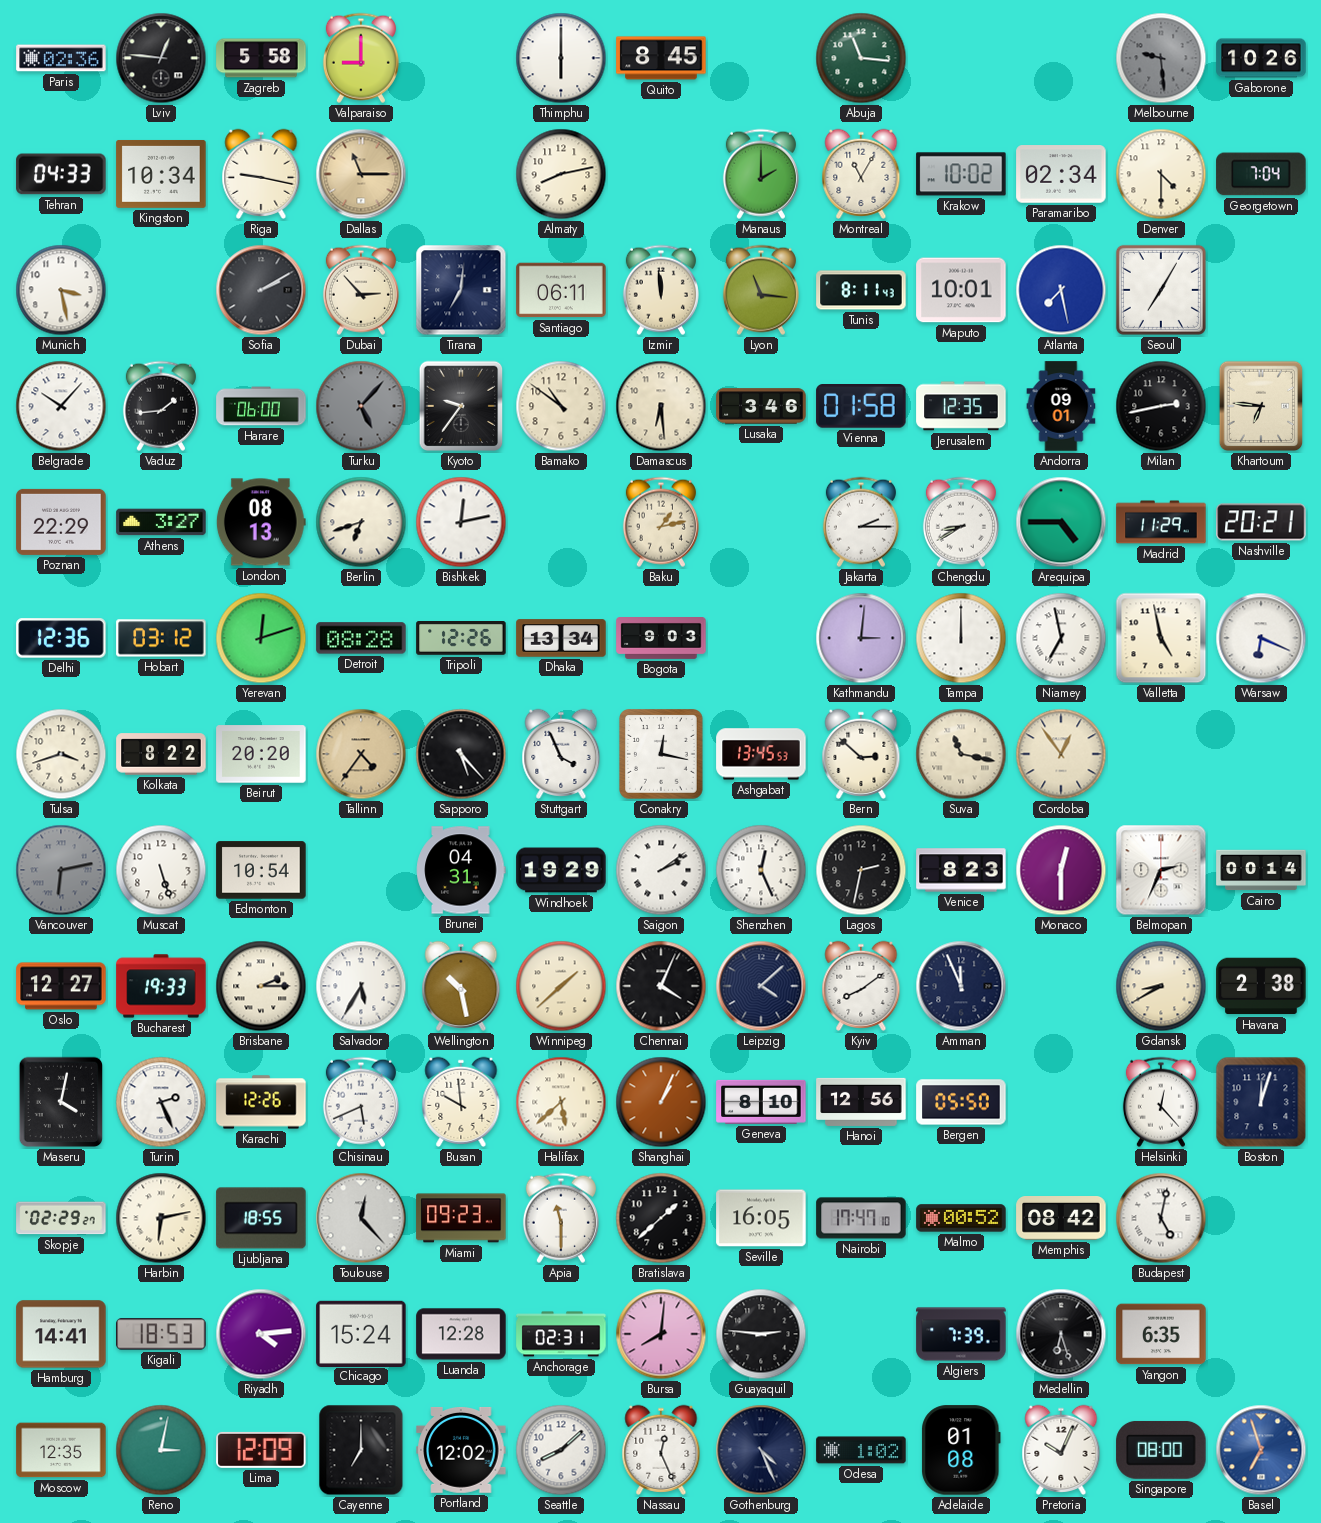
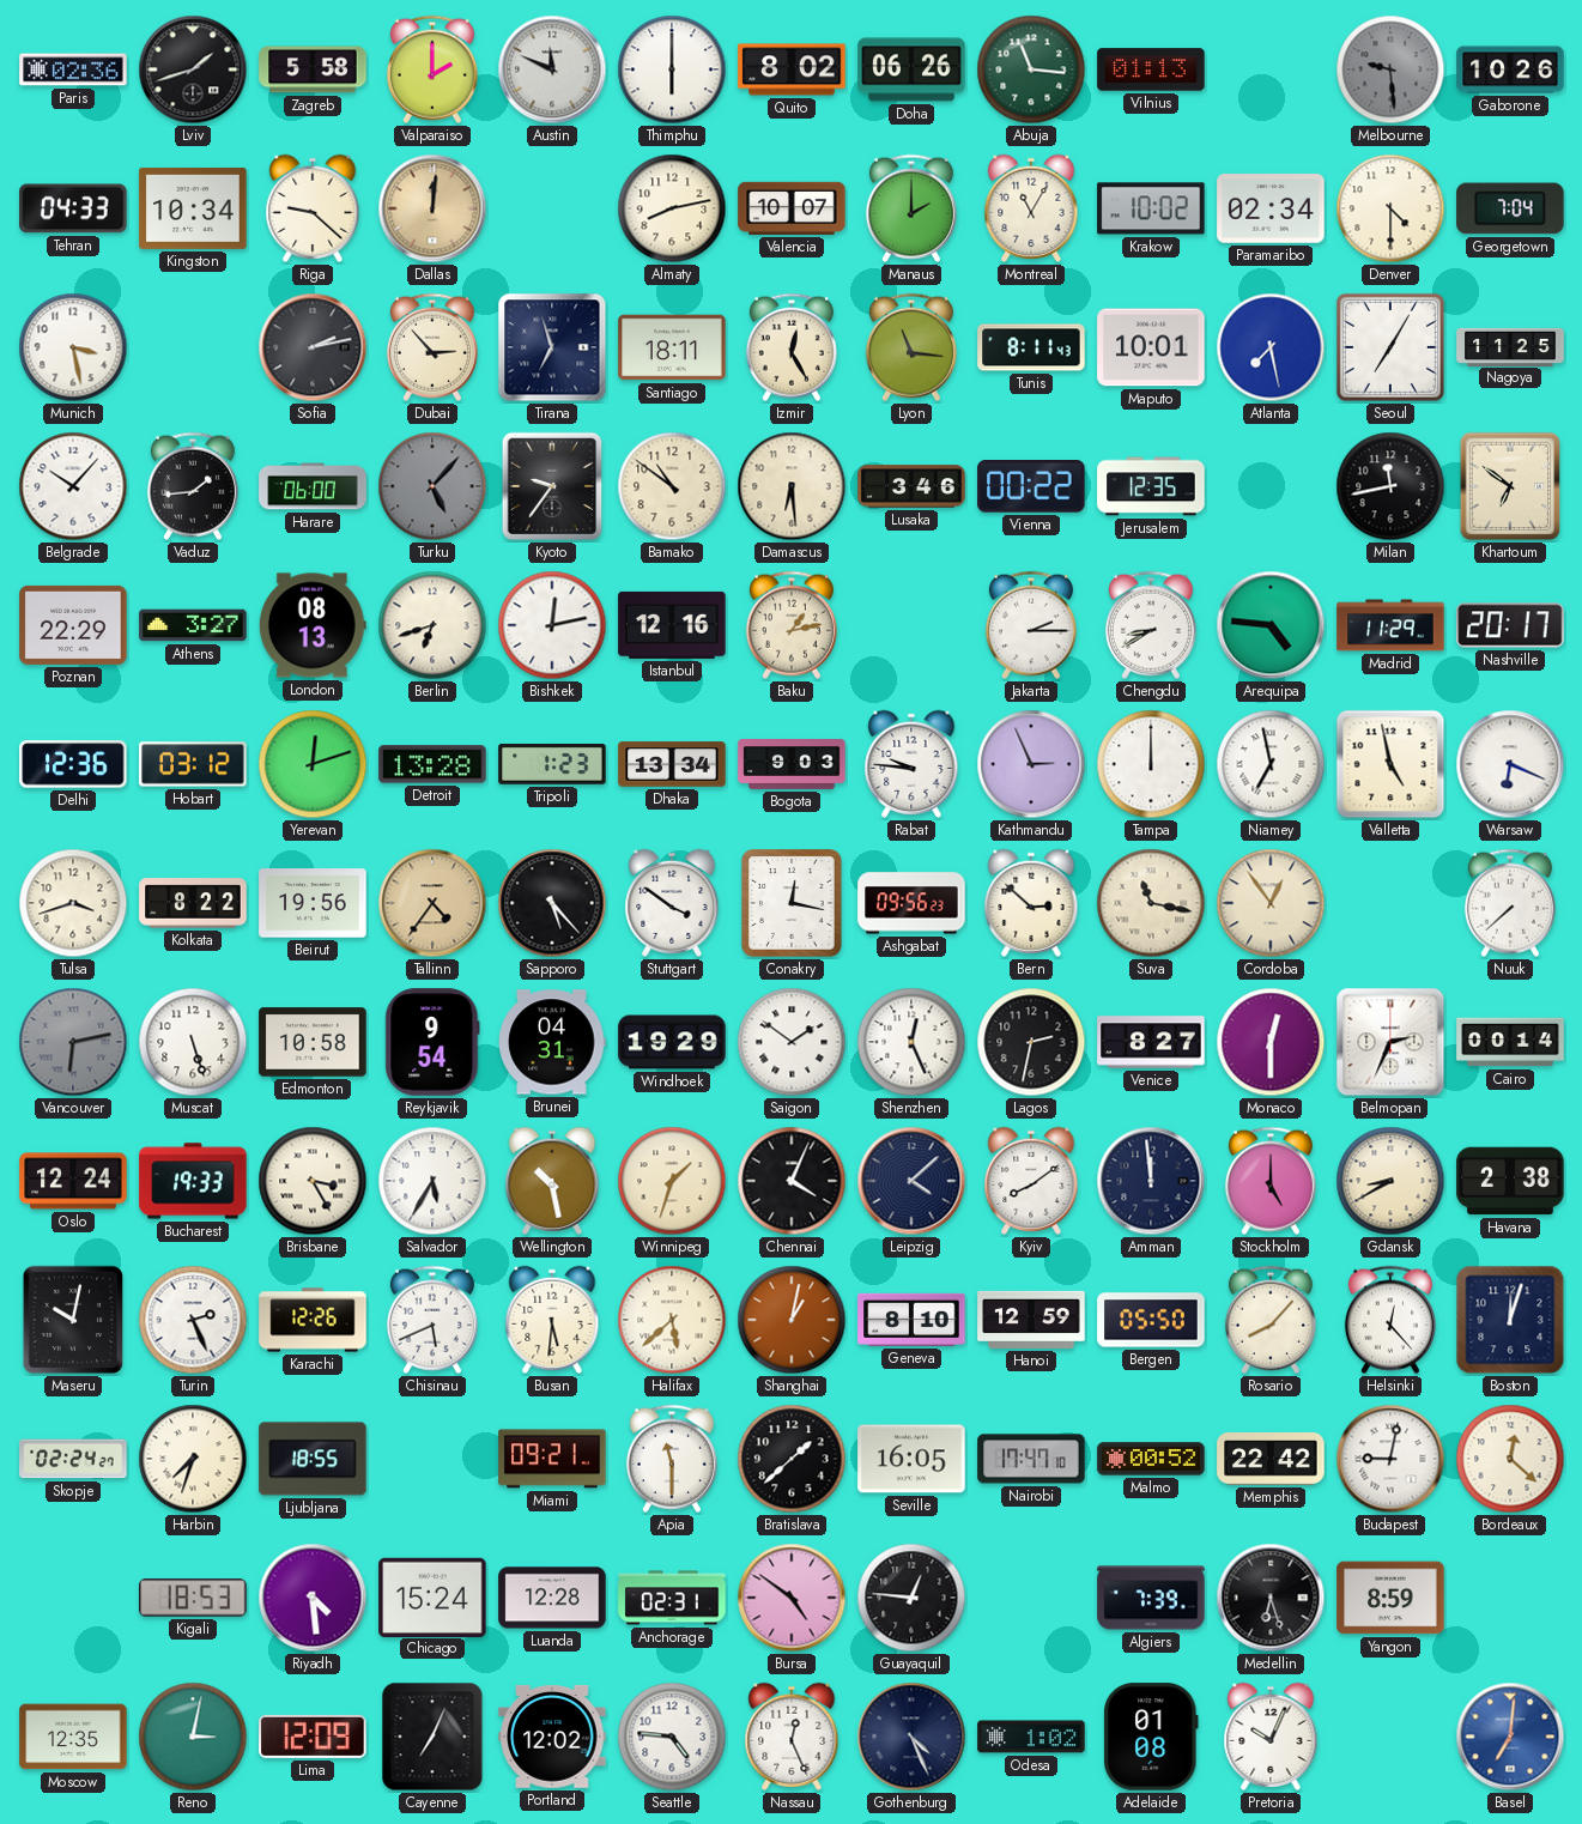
Lviv: 12:46 -> 1:42
Valparaiso: 9:00 -> 2:00
Austin: none -> 11:49
Quito: 8:45 -> 8:02
Doha: none -> 06:26
Vilnius: none -> 01:13
Riga: 9:17 -> 9:22
Dallas: 11:15 -> 12:01
Valencia: none -> 10:07
Sofia: 2:10 -> 2:13
Tirana: 7:01 -> 6:57
Santiago: 06:11 -> 18:11
Izmir: 11:59 -> 12:25
Nagoya: none -> 11:25
Vienna: 01:58 -> 00:22
Andorra: 09:01 -> none
Milan: 2:43 -> 11:43
Khartoum: 6:46 -> 6:51
Istanbul: none -> 12:16
Arequipa: 4:45 -> 4:46
Nashville: 20:21 -> 20:17
Detroit: 08:28 -> 13:28
Tripoli: 12:26 -> 1:23
Rabat: none -> 9:46
Kathmandu: 3:01 -> 2:56
Beirut: 20:20 -> 19:56
Stuttgart: 3:56 -> 3:51
Ashgabat: 13:45 -> 09:56
Nuuk: none -> 7:38
Edmonton: 10:54 -> 10:58
Reykjavik: none -> 9:54
Saigon: 2:09 -> 1:51
Venice: 8:23 -> 8:27
Oslo: 12:27 -> 12:24
Brisbane: 2:15 -> 3:25
Winnipeg: 1:38 -> 1:33
Amman: 11:56 -> 11:59
Stockholm: none -> 5:00
Maseru: 4:02 -> 10:02
Busan: 9:59 -> 5:31
Shanghai: 1:04 -> 1:02
Hanoi: 12:56 -> 12:59
Rosario: none -> 8:07
Skopje: 02:29 -> 02:24
Harbin: 6:13 -> 7:33
Toulouse: 12:23 -> none
Miami: 09:23 -> 09:21
Memphis: 08:42 -> 22:42
Budapest: 5:02 -> 9:02
Bordeaux: none -> 12:22
Hamburg: 14:41 -> none
Riyadh: 4:14 -> 4:29
Bursa: 8:01 -> 4:51
Guayaquil: 2:46 -> 12:46
Yangon: 6:35 -> 8:59
Cayenne: 7:00 -> 7:04
Seattle: 8:08 -> 4:46
Singapore: 08:00 -> none
Basel: 6:57 -> 7:01
